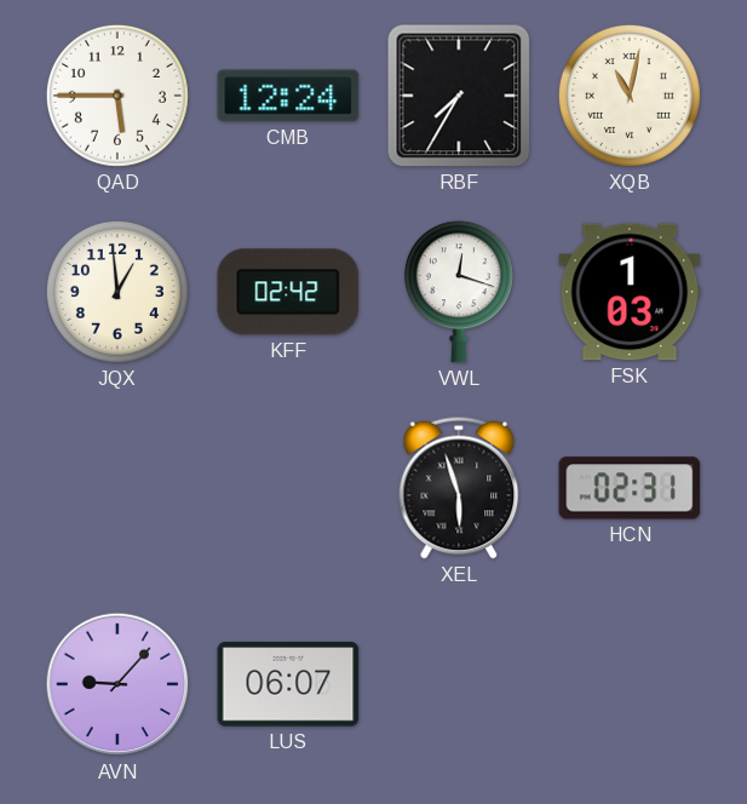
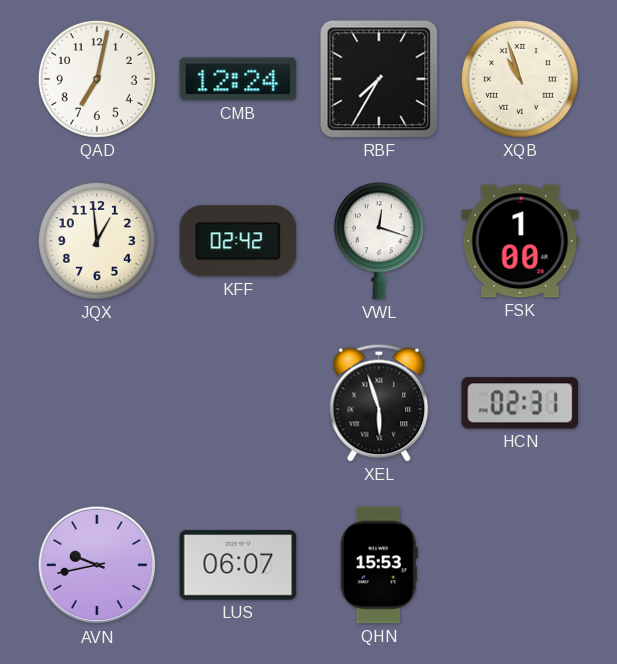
QAD: 5:45 -> 7:02
XQB: 11:02 -> 10:57
FSK: 1:03 -> 1:00
AVN: 9:07 -> 9:43
QHN: none -> 15:53
